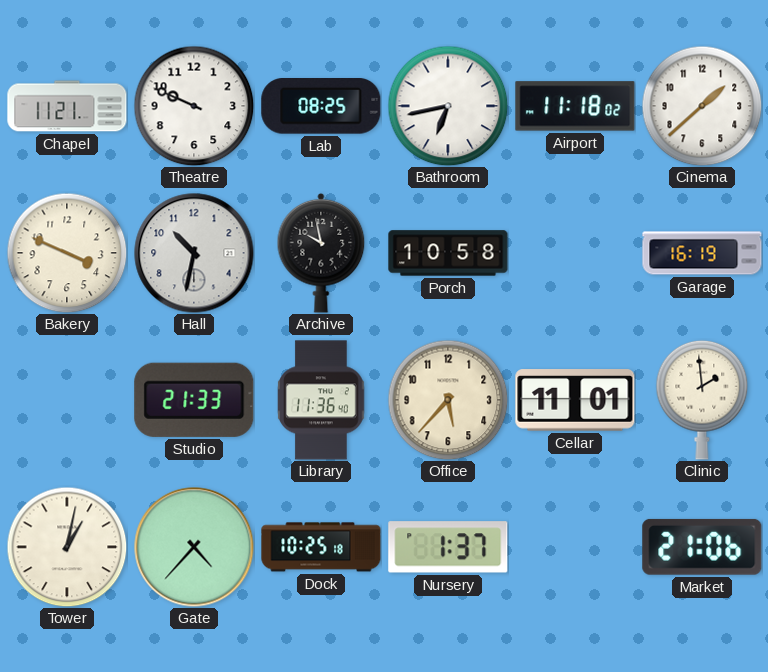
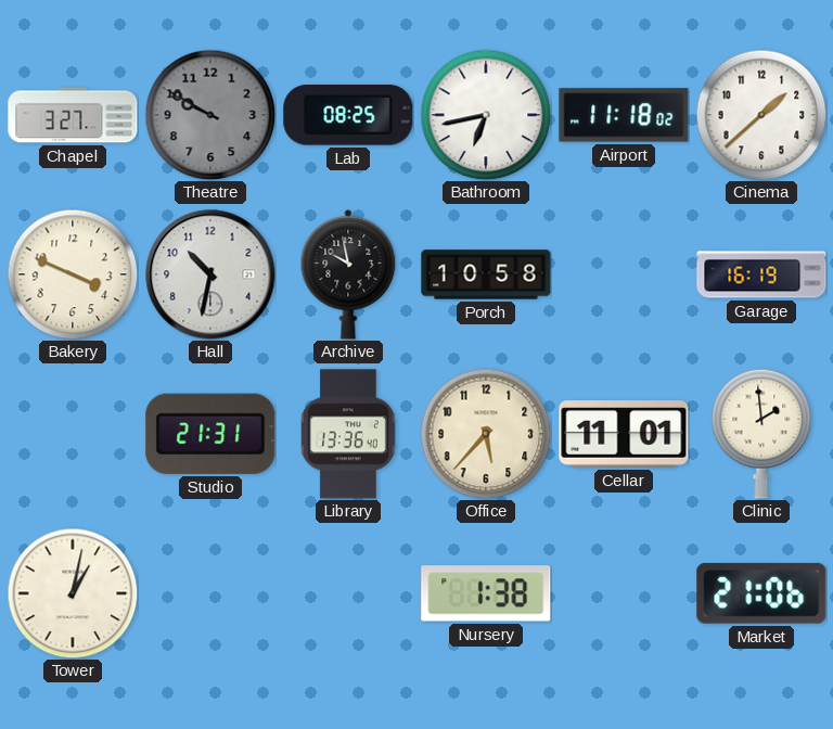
Chapel: 11:21 -> 3:27
Theatre: 9:49 -> 9:50
Theatre dial: white -> grey
Studio: 21:33 -> 21:31
Library: 11:36 -> 13:36
Gate: 4:37 -> none
Dock: 10:25 -> none
Nursery: 1:37 -> 1:38
